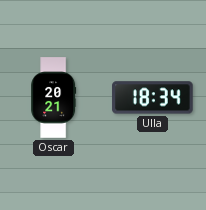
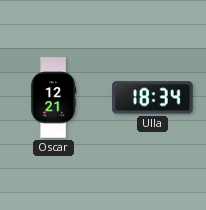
Oscar: 20:21 -> 12:21
